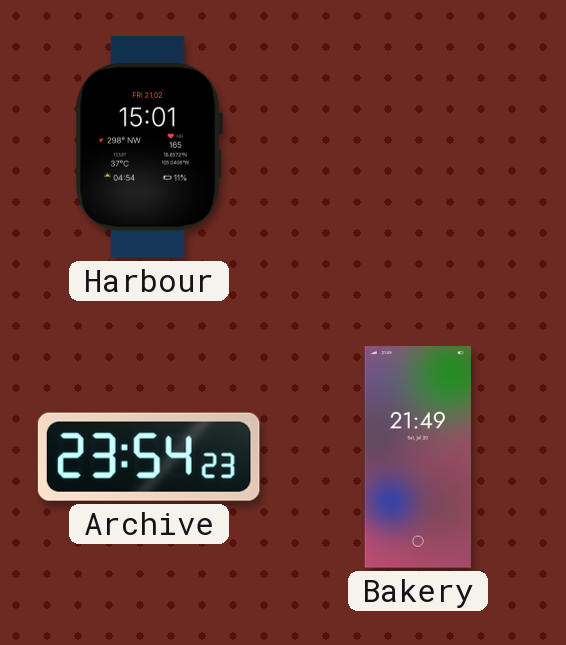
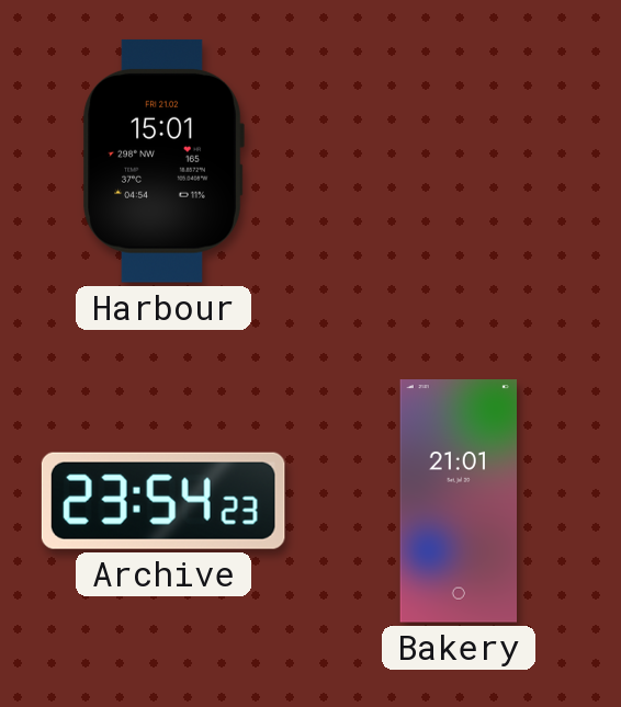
Bakery: 21:49 -> 21:01
